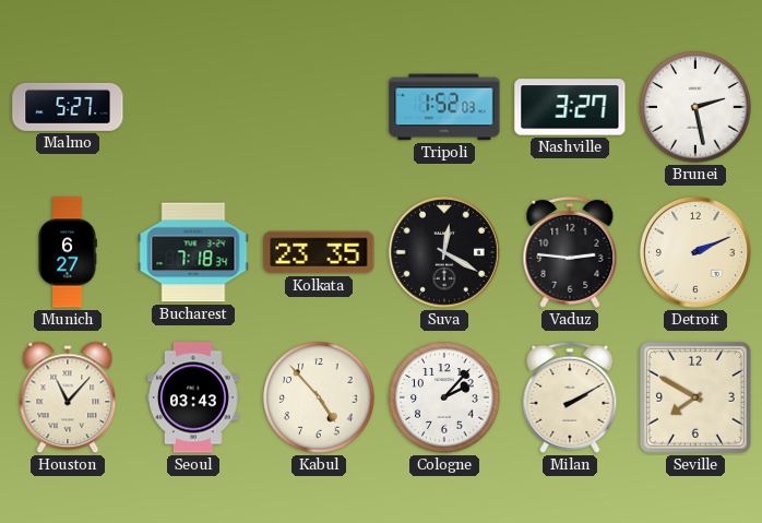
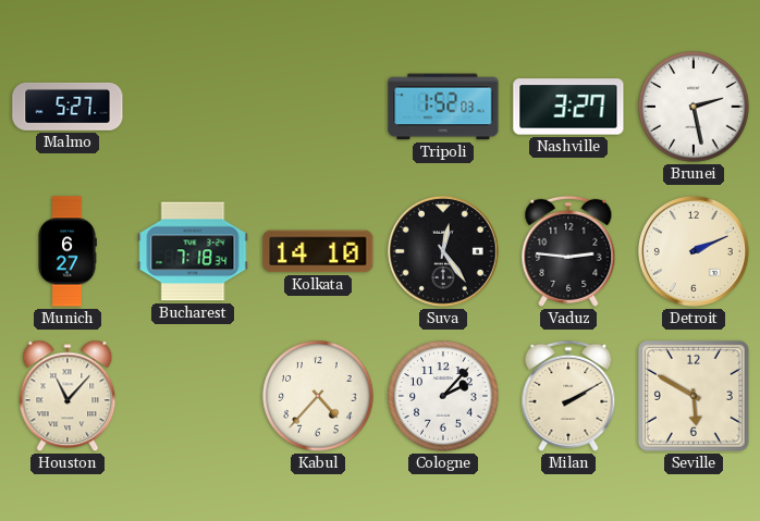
Kolkata: 23:35 -> 14:10
Suva: 12:20 -> 12:24
Seoul: 03:43 -> none
Kabul: 4:53 -> 4:37
Seville: 7:50 -> 5:50
